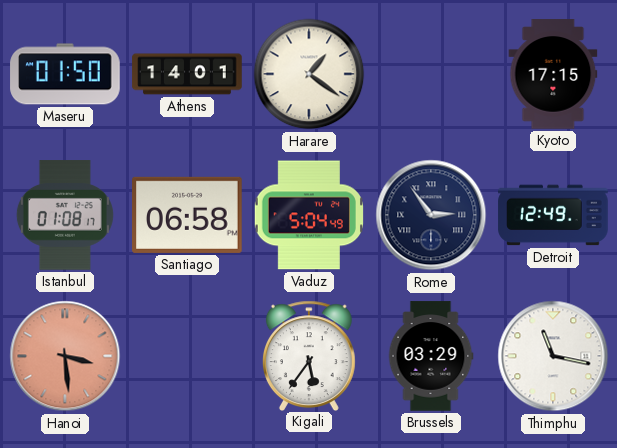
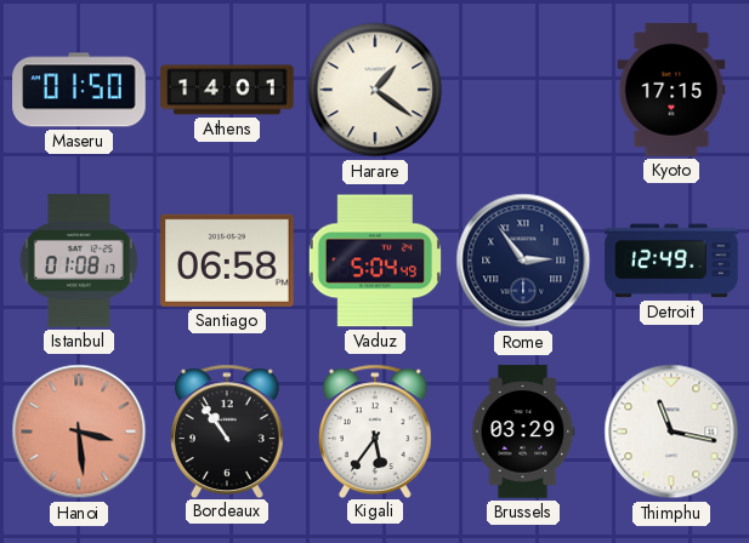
Bordeaux: none -> 10:54
